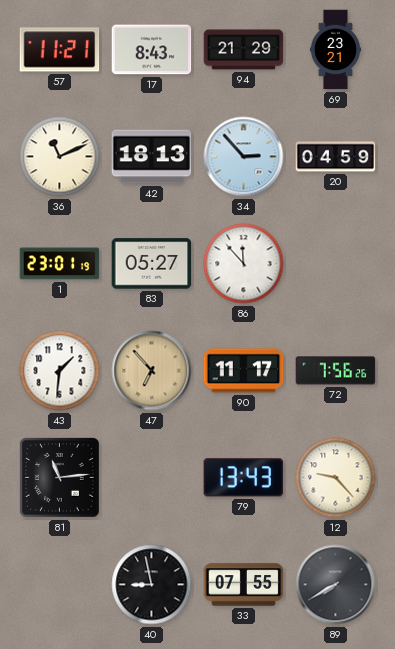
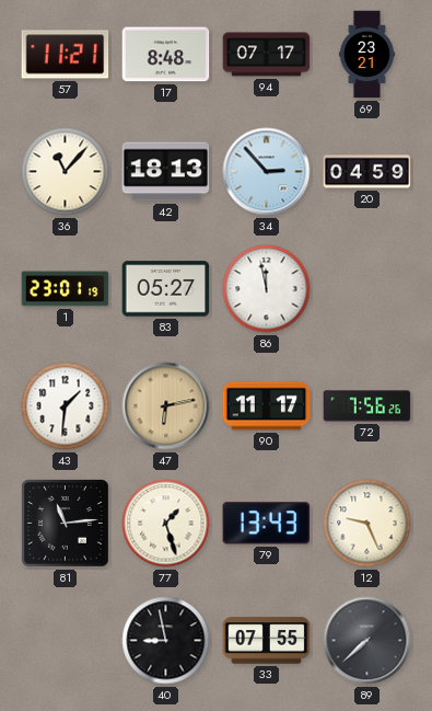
17: 8:43 -> 8:48
94: 21:29 -> 07:17
36: 11:11 -> 11:07
86: 11:53 -> 11:58
47: 6:53 -> 6:13
77: none -> 1:27
12: 9:23 -> 9:26
89: 7:40 -> 7:38
